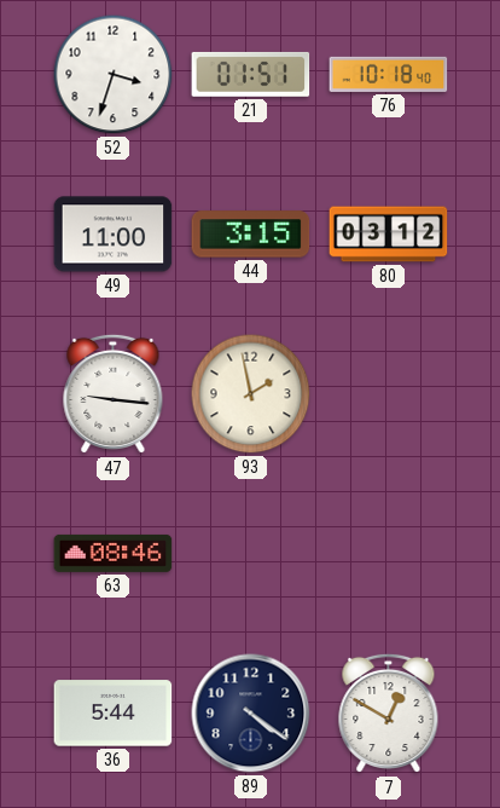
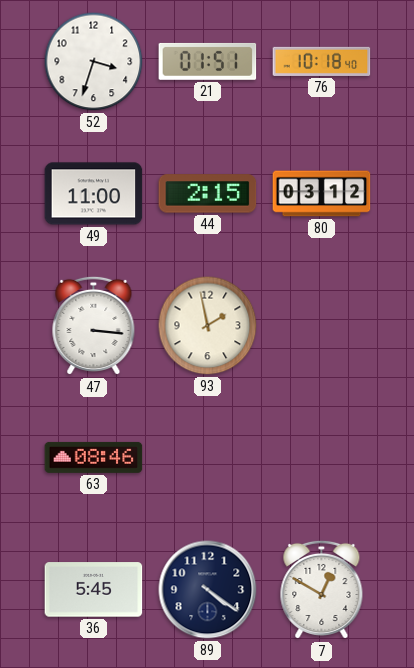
44: 3:15 -> 2:15
47: 9:16 -> 3:16
36: 5:44 -> 5:45
